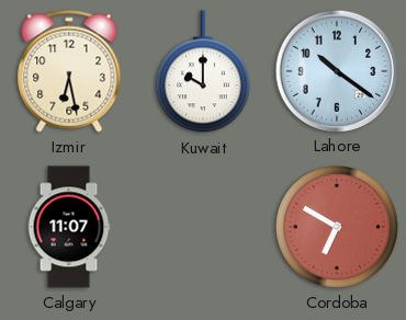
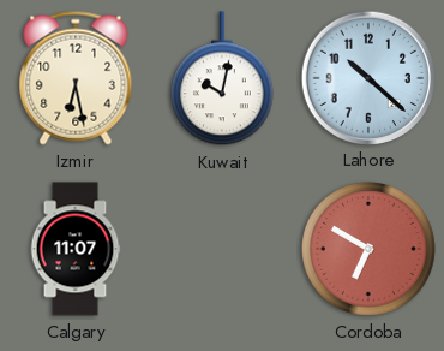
Kuwait: 10:00 -> 10:02
Lahore: 10:21 -> 10:22
